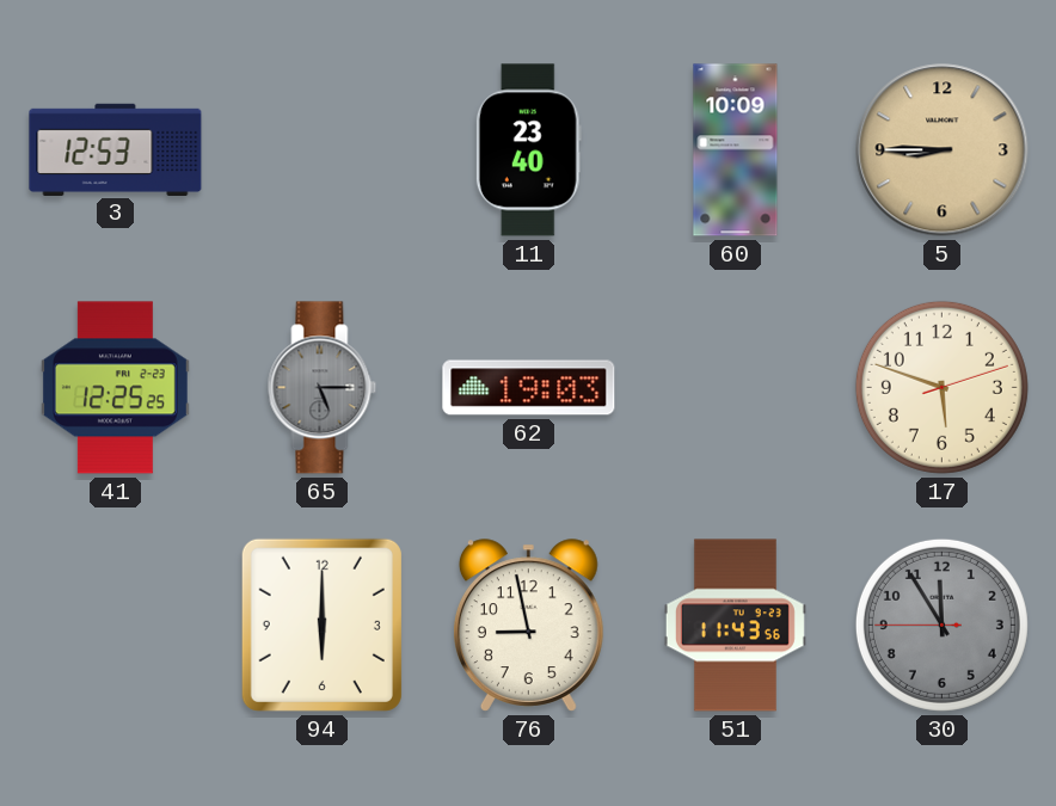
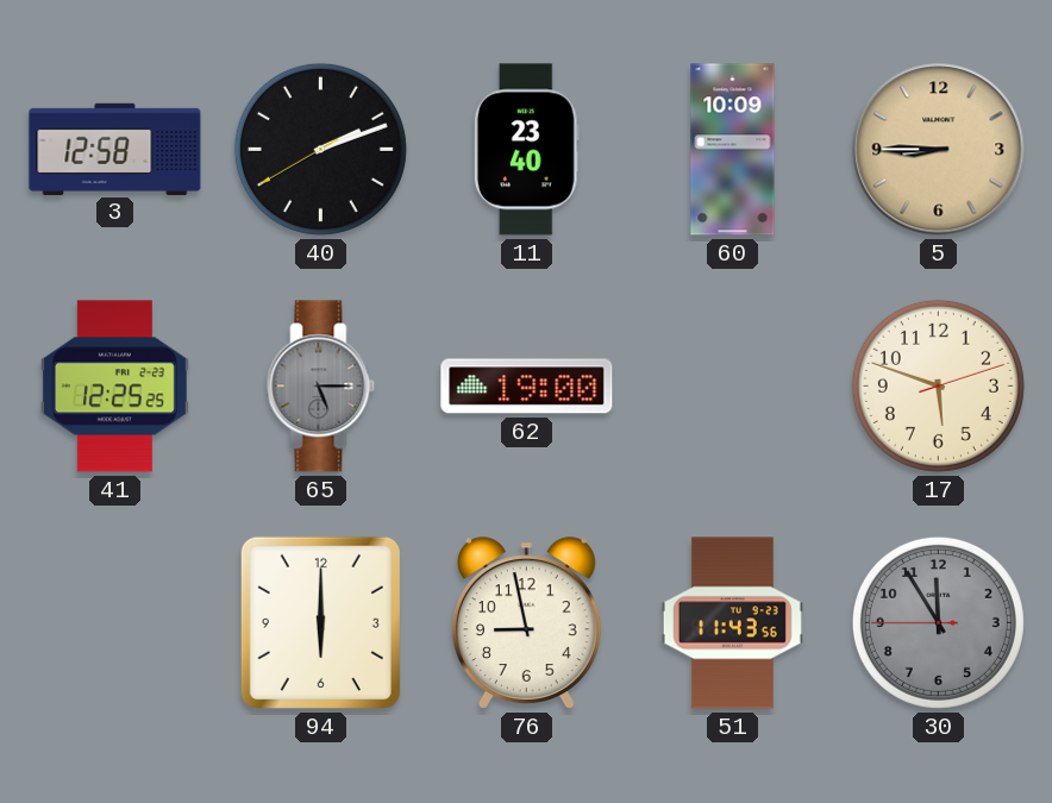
3: 12:53 -> 12:58
40: none -> 2:11
62: 19:03 -> 19:00
